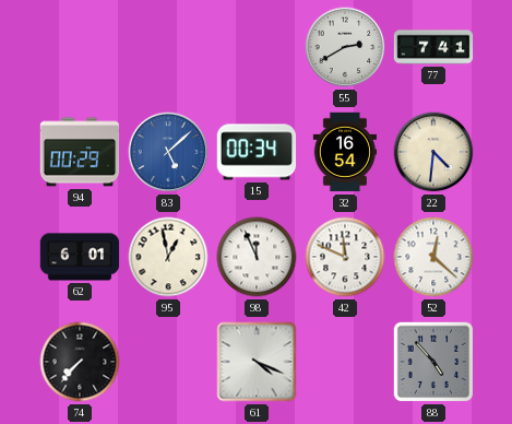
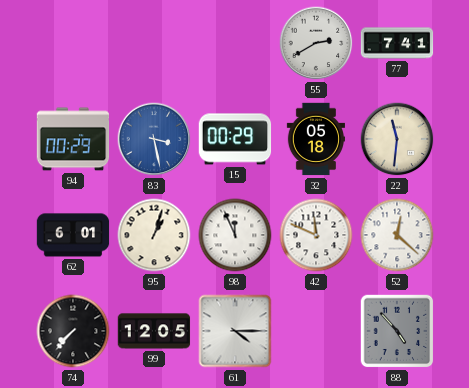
83: 5:08 -> 3:28
15: 00:34 -> 00:29
32: 16:54 -> 05:18
22: 4:31 -> 11:31
95: 12:58 -> 1:03
99: none -> 12:05
61: 4:19 -> 4:15
